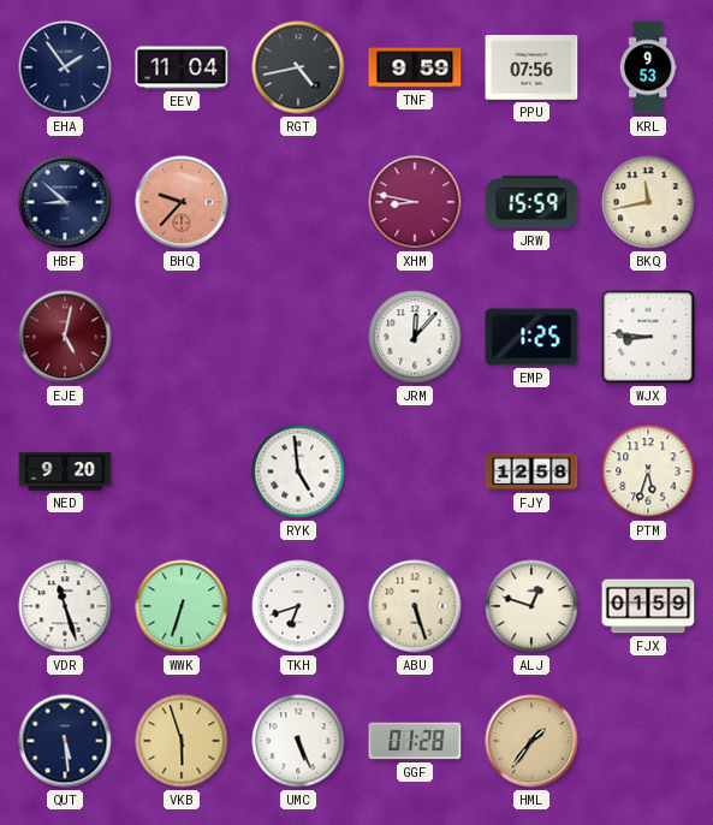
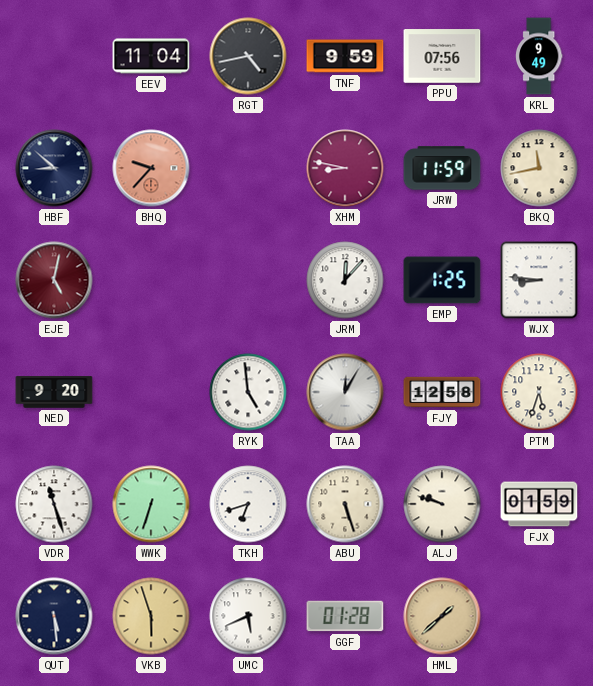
EHA: 1:54 -> none
KRL: 9:53 -> 9:49
JRW: 15:59 -> 11:59
TAA: none -> 12:05
ALJ: 12:48 -> 9:48
UMC: 5:26 -> 5:41
HML: 1:36 -> 1:38
